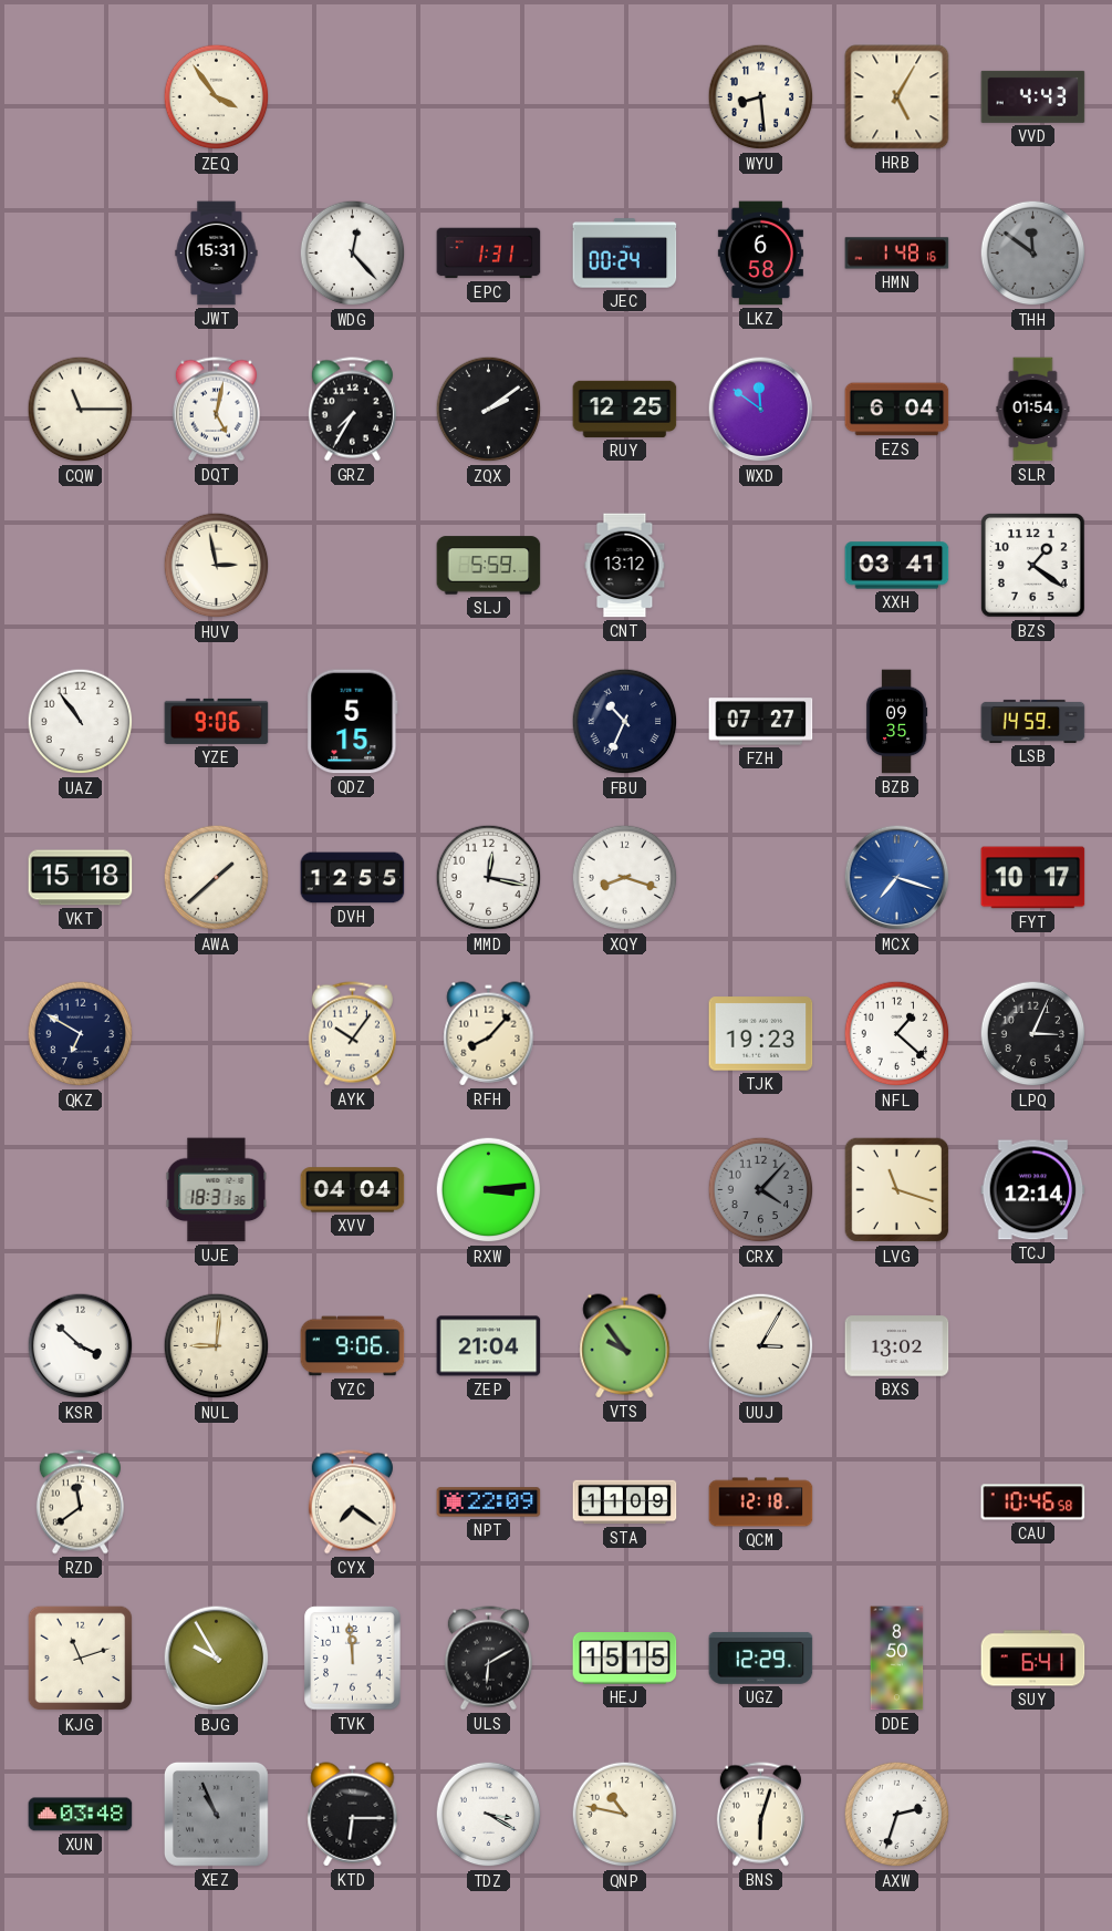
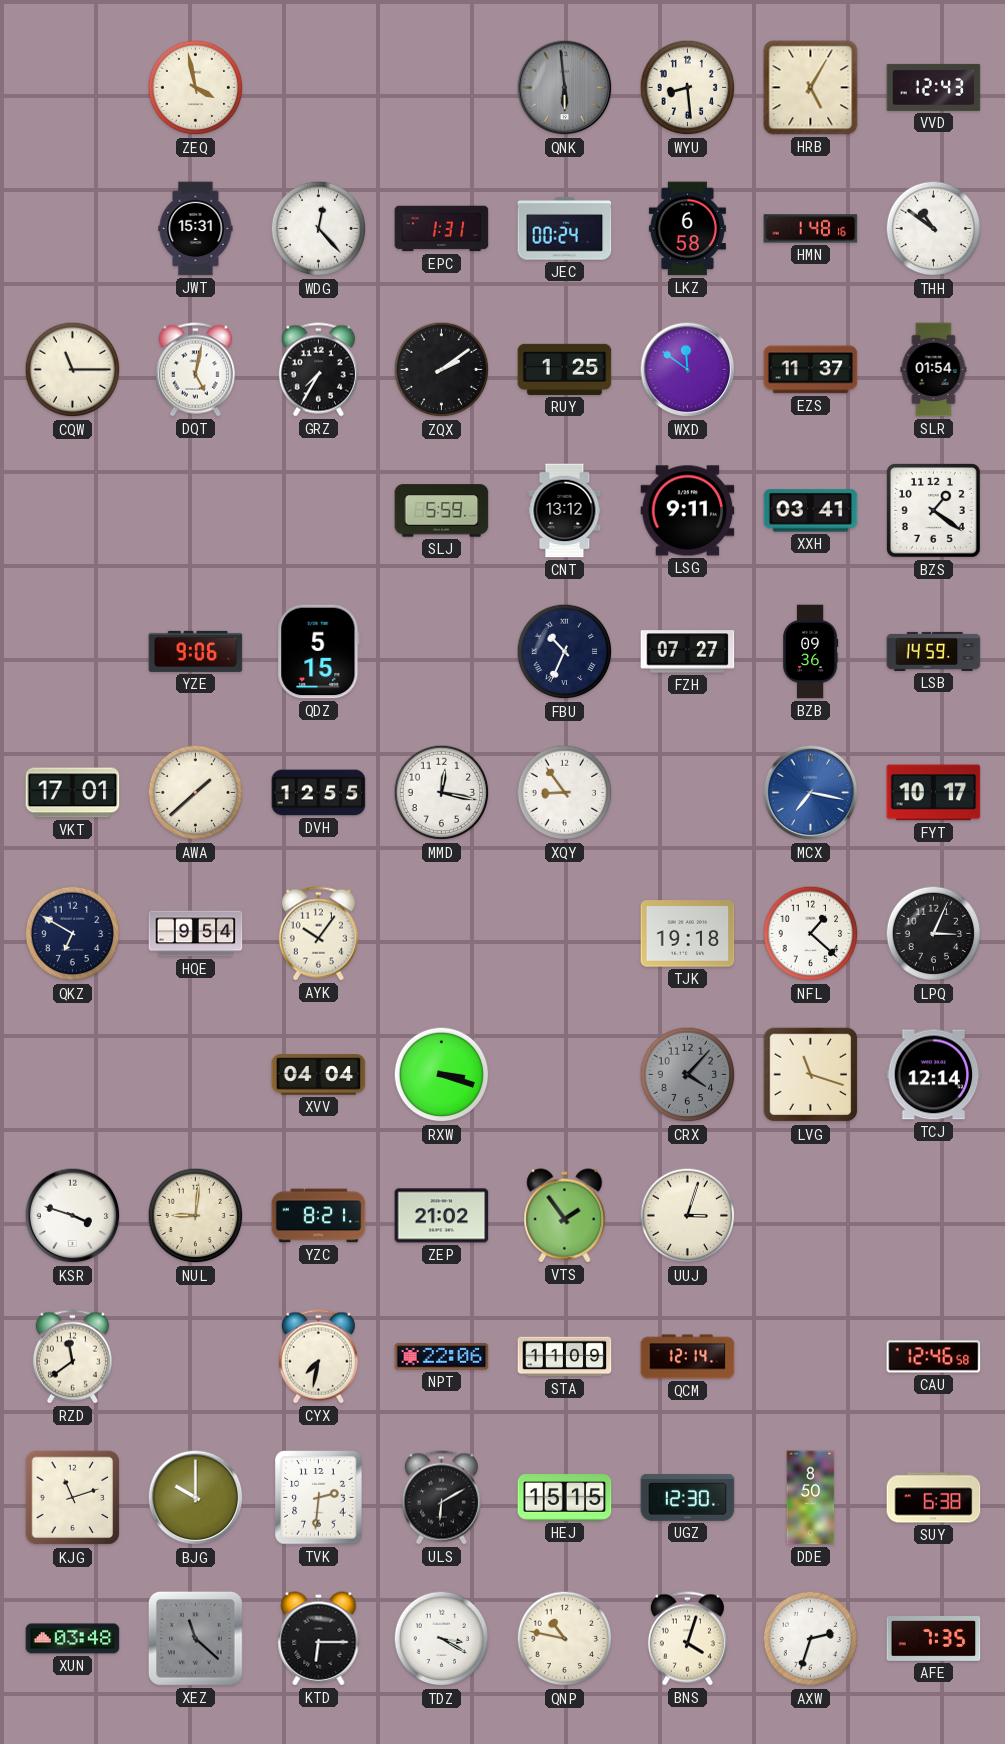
ZEQ: 3:54 -> 3:58
QNK: none -> 5:59
VVD: 4:43 -> 12:43
THH: 11:51 -> 10:51
THH dial: grey -> white
RUY: 12:25 -> 1:25
EZS: 6:04 -> 11:37
HUV: 2:58 -> none
LSG: none -> 9:11
UAZ: 10:54 -> none
BZB: 09:35 -> 09:36
VKT: 15:18 -> 17:01
XQY: 8:18 -> 8:54
MCX: 7:18 -> 7:17
HQE: none -> 9:54
RFH: 8:07 -> none
TJK: 19:23 -> 19:18
UJE: 18:31 -> none
RXW: 3:14 -> 3:18
KSR: 3:52 -> 3:48
YZC: 9:06 -> 8:21
ZEP: 21:04 -> 21:02
VTS: 9:54 -> 1:54
UUJ: 3:05 -> 3:03
BXS: 13:02 -> none
CYX: 7:21 -> 7:32
NPT: 22:09 -> 22:06
QCM: 12:18 -> 12:14
CAU: 10:46 -> 12:46
BJG: 9:55 -> 10:00
TVK: 11:59 -> 2:31
UGZ: 12:29 -> 12:30
SUY: 6:41 -> 6:38
XEZ: 10:56 -> 11:22
BNS: 6:03 -> 4:03
AFE: none -> 7:35
